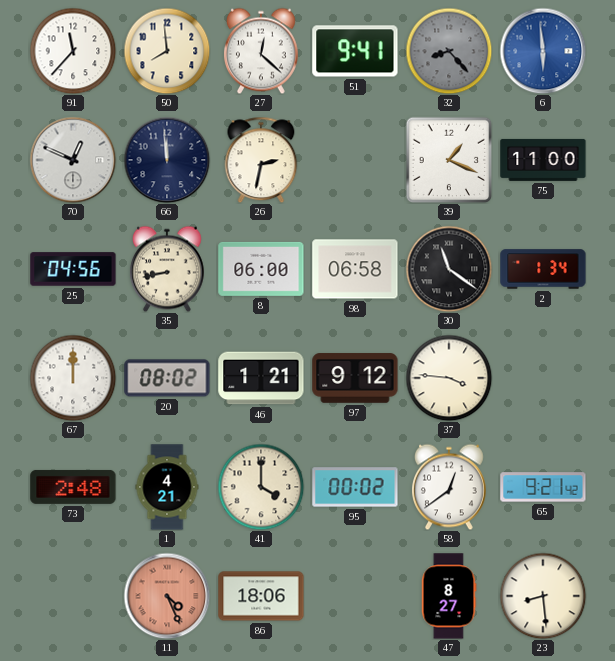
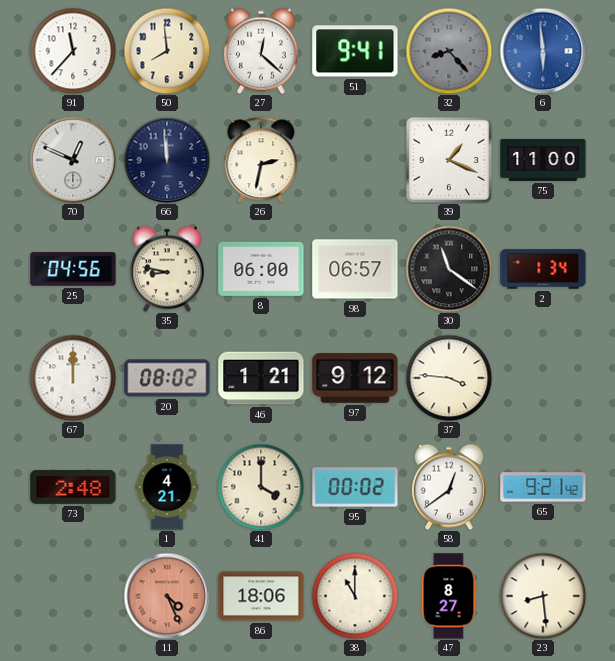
35: 8:43 -> 8:47
98: 06:58 -> 06:57
38: none -> 11:00
